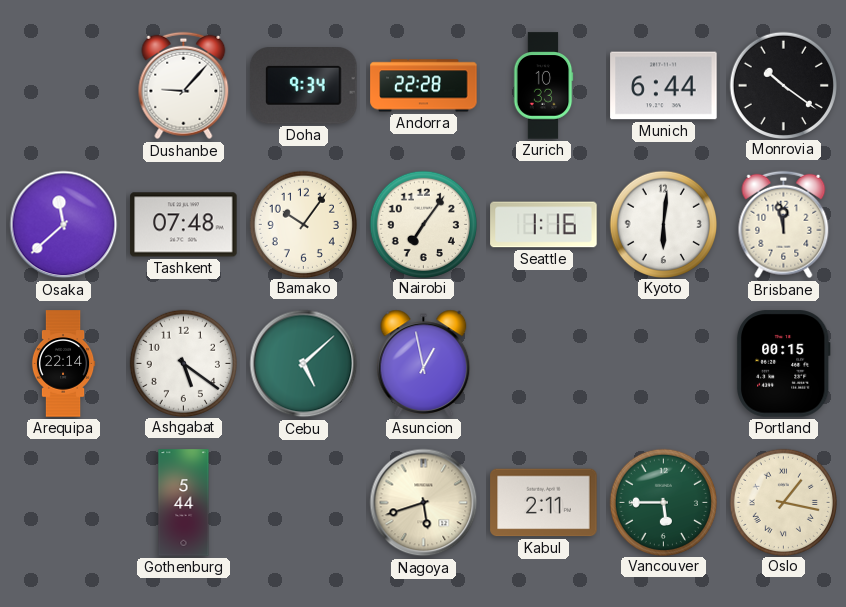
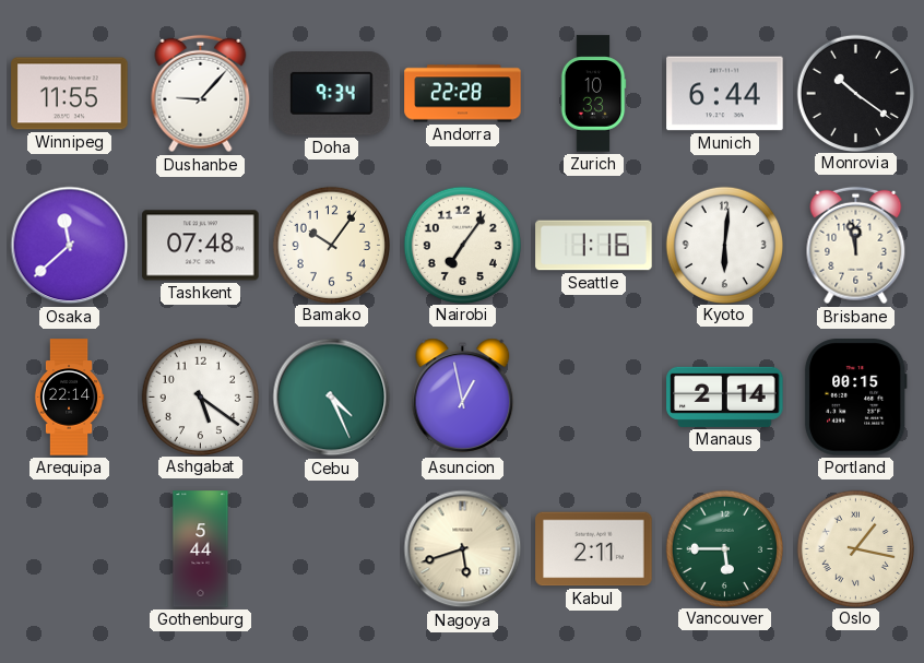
Winnipeg: none -> 11:55
Cebu: 5:08 -> 4:26
Manaus: none -> 2:14
